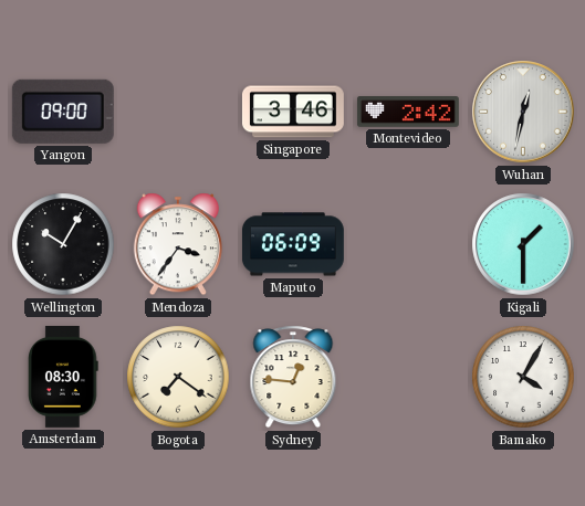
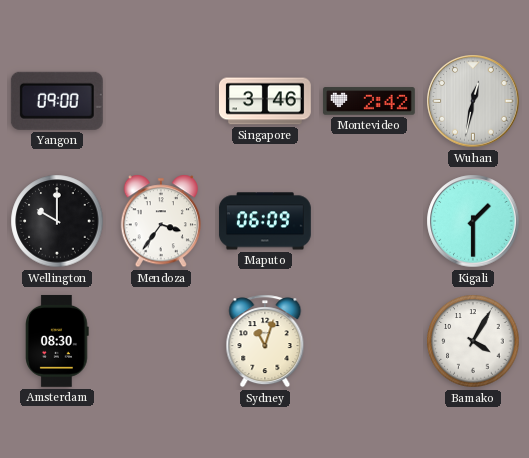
Wellington: 10:05 -> 10:00
Bogota: 7:21 -> none
Sydney: 12:46 -> 11:03
